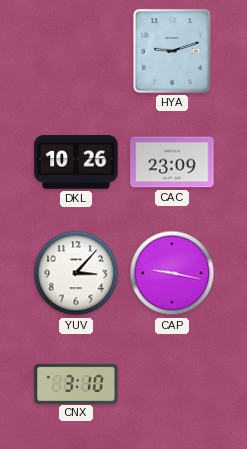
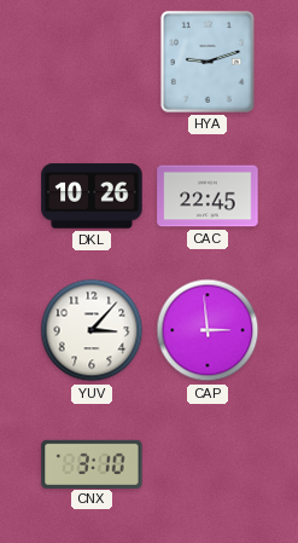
CAC: 23:09 -> 22:45
CAP: 9:17 -> 2:59
